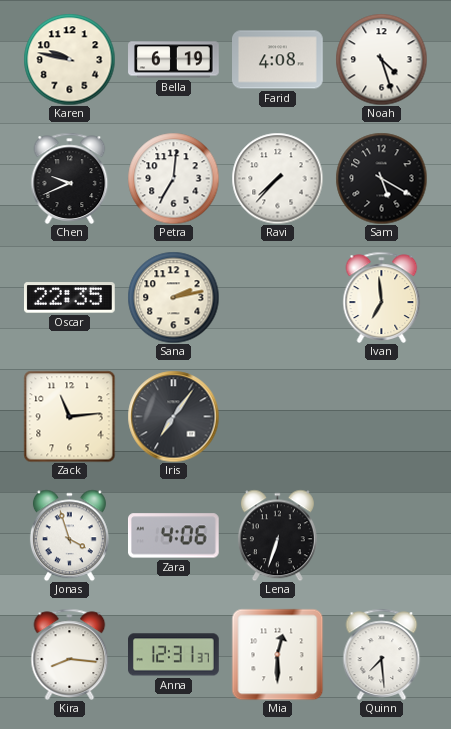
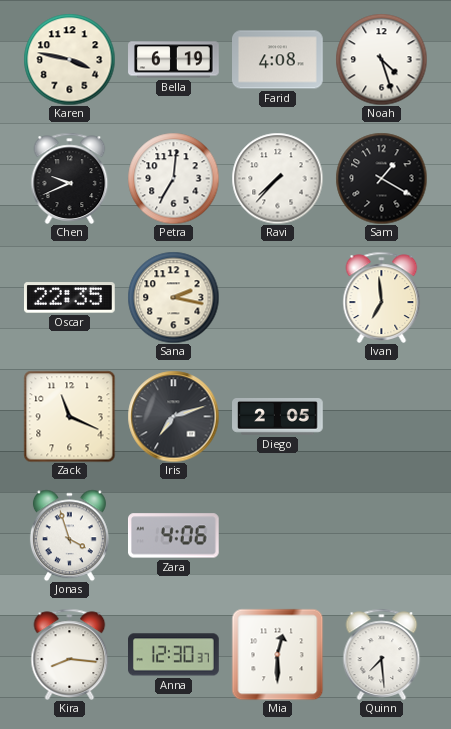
Karen: 9:47 -> 3:47
Sam: 5:20 -> 1:20
Sana: 2:13 -> 2:17
Zack: 11:14 -> 11:19
Iris: 7:06 -> 7:12
Diego: none -> 2:05
Lena: 6:33 -> none
Anna: 12:31 -> 12:30
